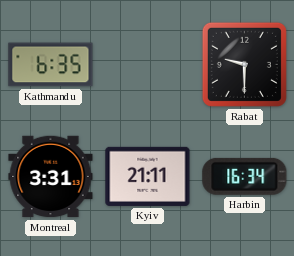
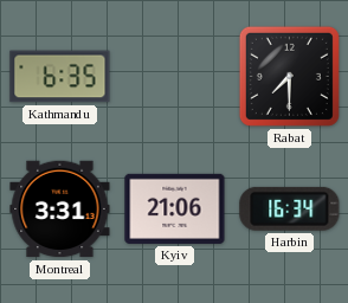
Rabat: 9:30 -> 7:30
Kyiv: 21:11 -> 21:06
